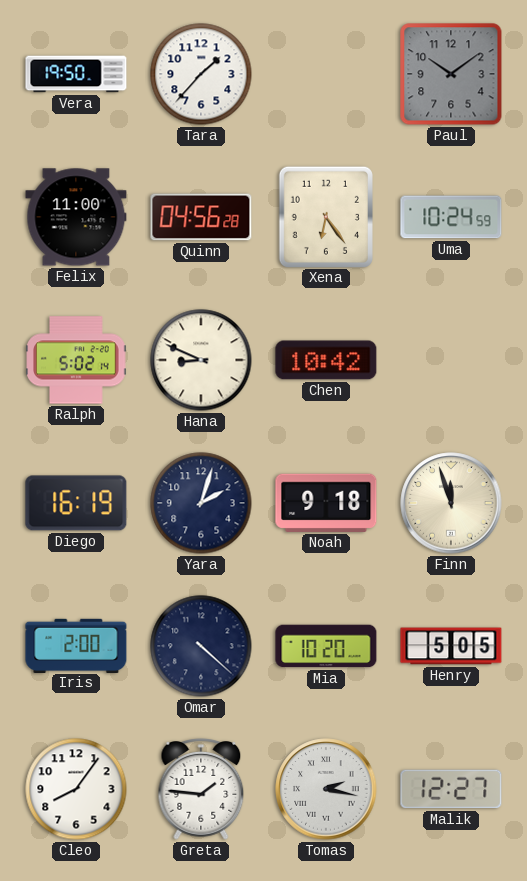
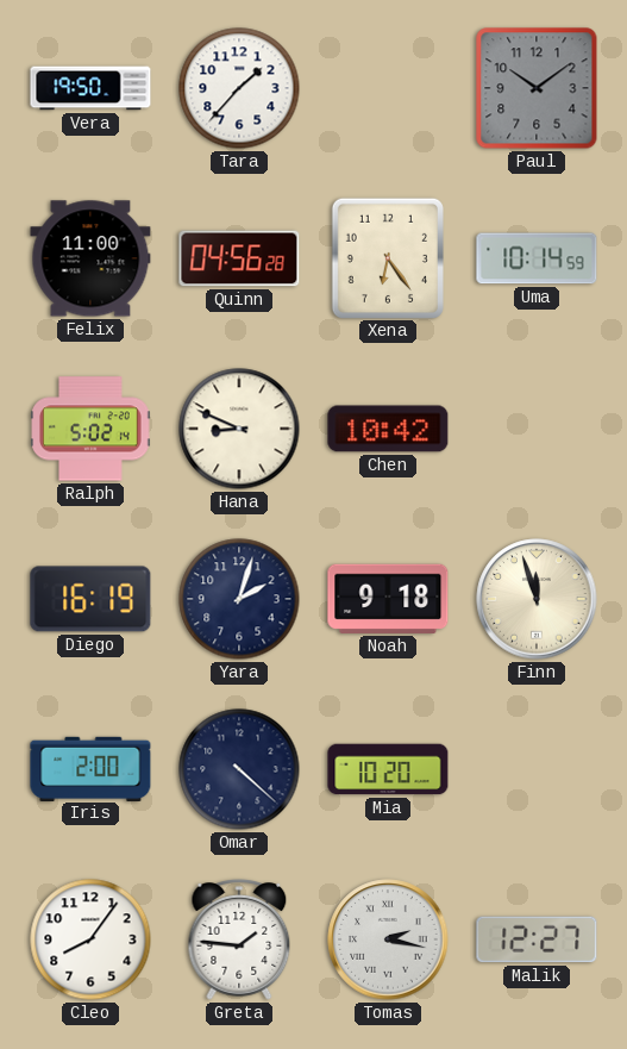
Uma: 10:24 -> 10:14
Henry: 5:05 -> none
